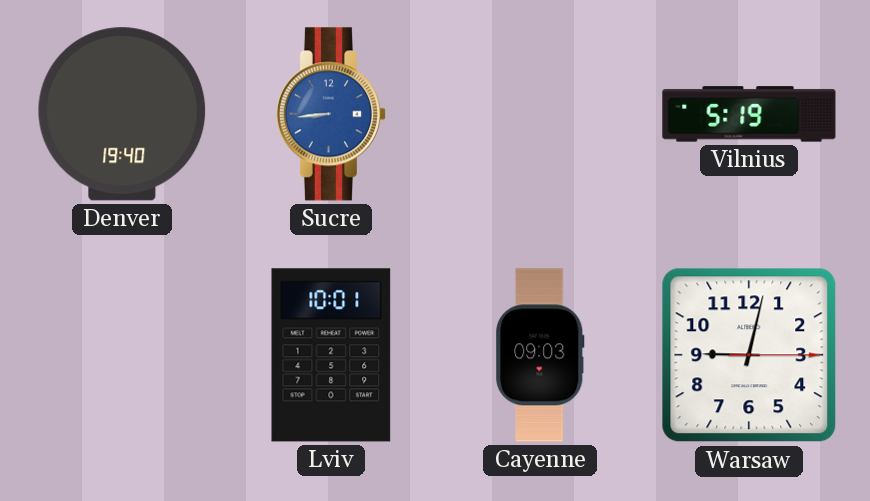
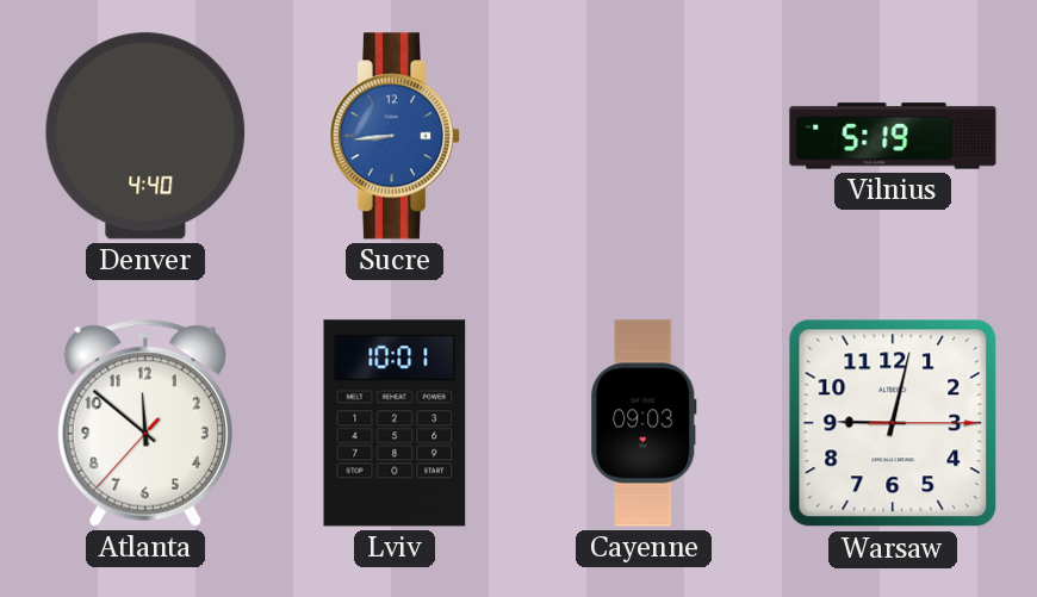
Denver: 19:40 -> 4:40
Atlanta: none -> 11:51
